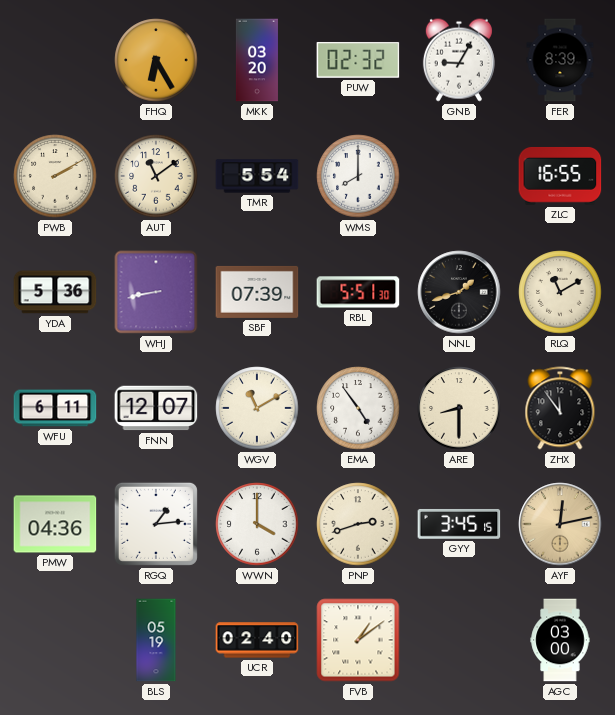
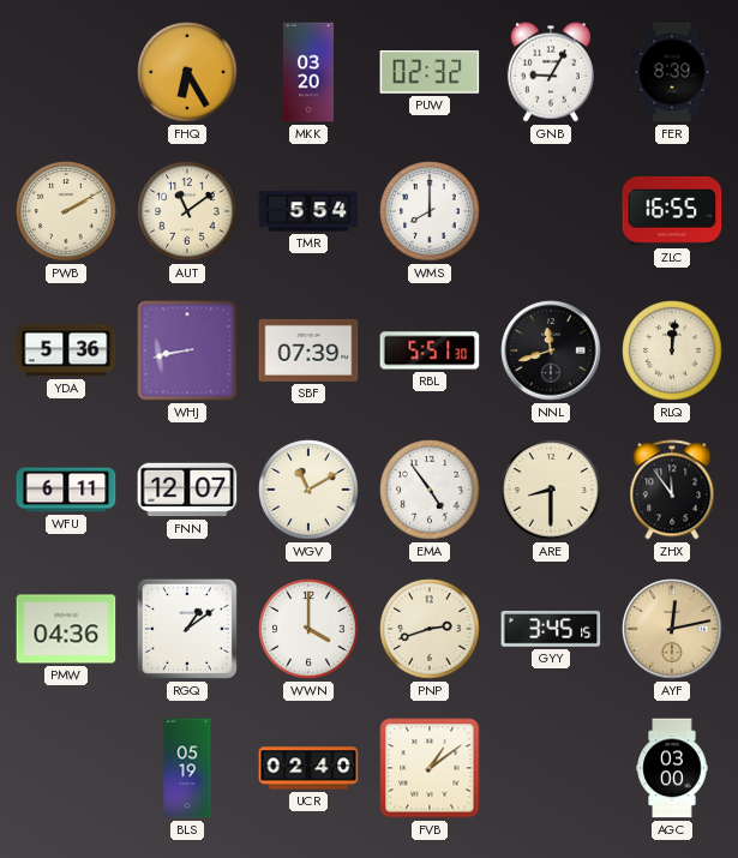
NNL: 1:42 -> 11:42
RLQ: 11:10 -> 12:01
RGQ: 1:14 -> 1:09
